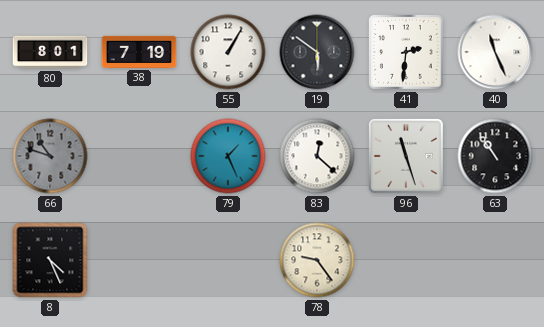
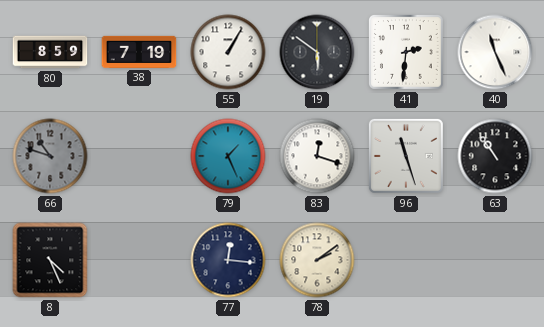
80: 8:01 -> 8:59
83: 12:22 -> 12:18
77: none -> 12:16
78: 9:24 -> 2:09
